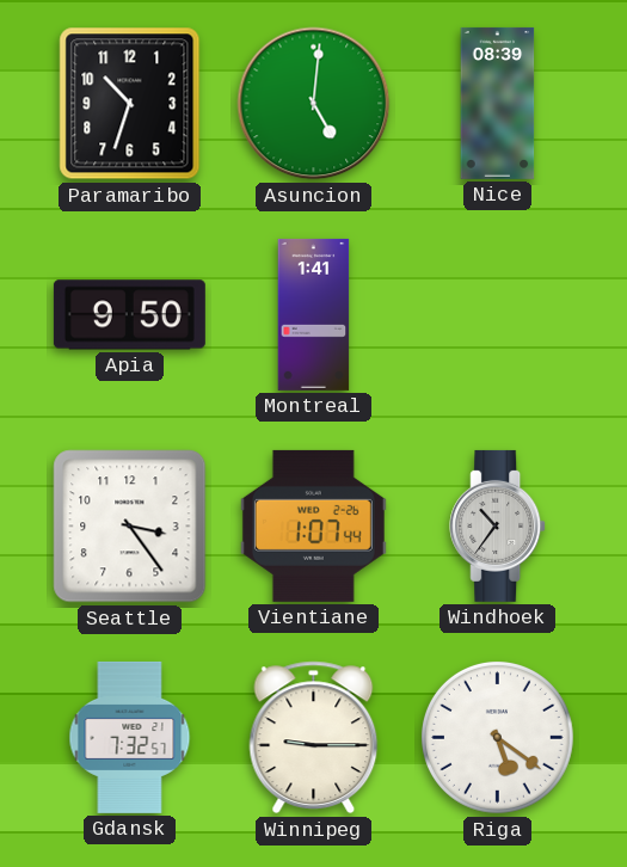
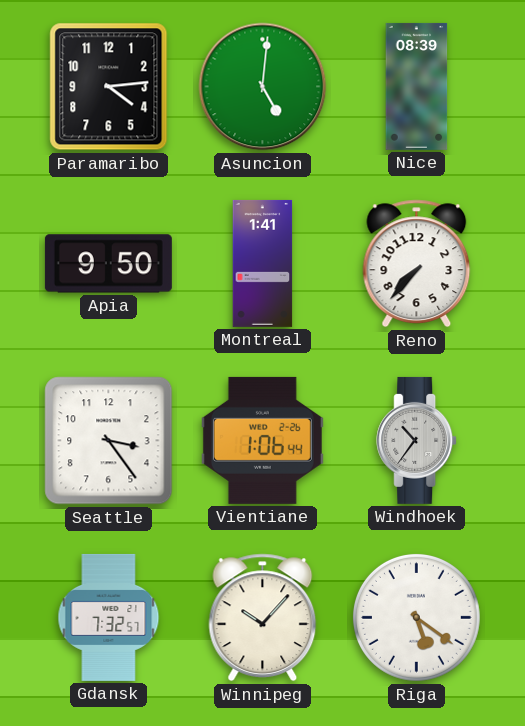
Paramaribo: 10:33 -> 4:14
Reno: none -> 7:37
Vientiane: 1:07 -> 1:06
Winnipeg: 9:15 -> 10:07
